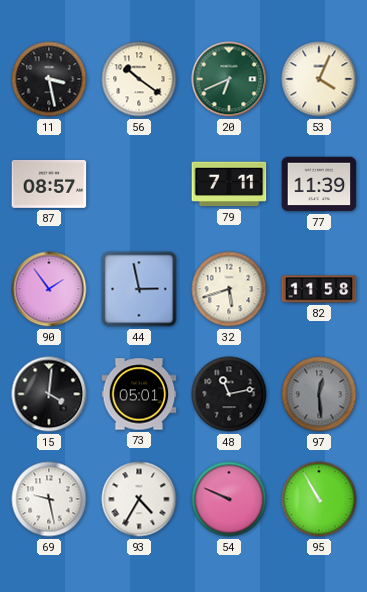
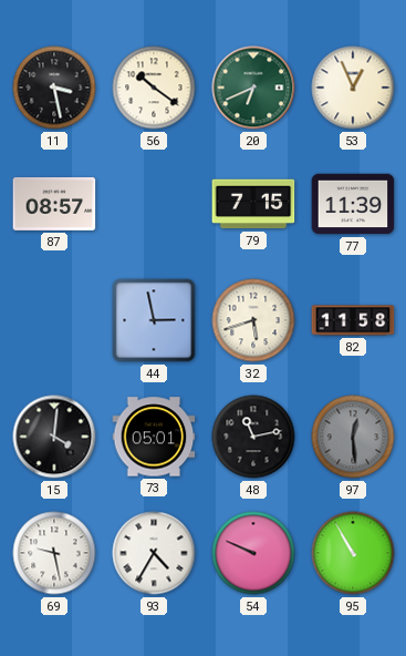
53: 4:04 -> 12:56
79: 7:11 -> 7:15
90: 1:54 -> none
